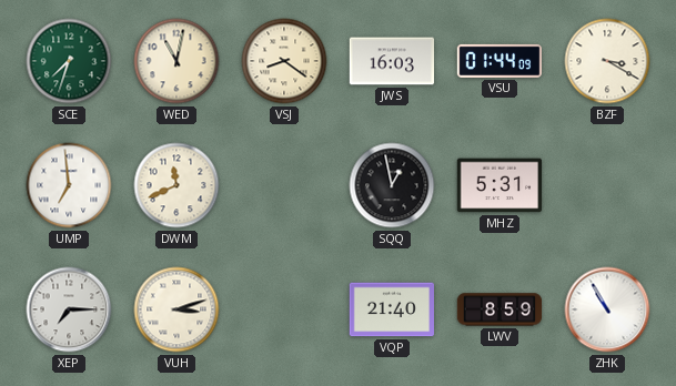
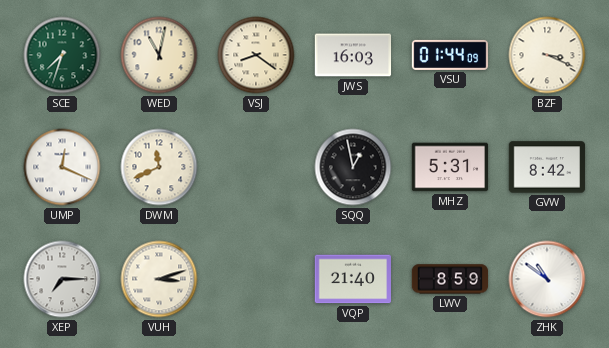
BZF: 3:20 -> 3:19
UMP: 6:59 -> 12:19
GVW: none -> 8:42
ZHK: 10:55 -> 10:51
